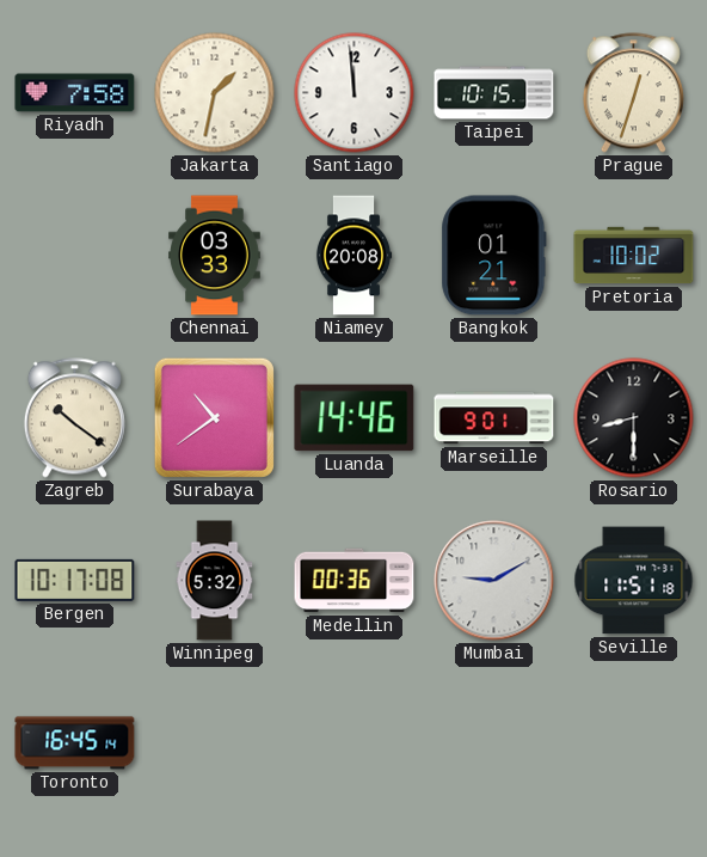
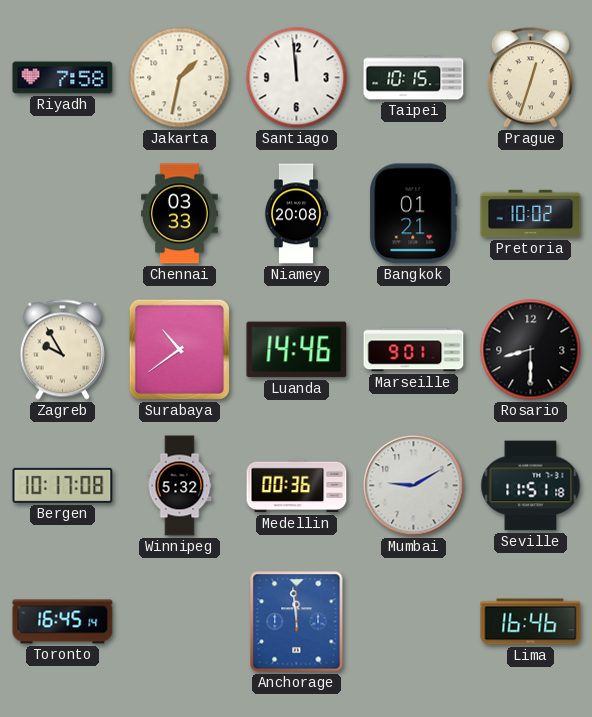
Zagreb: 10:21 -> 9:55
Anchorage: none -> 11:59
Lima: none -> 16:46
